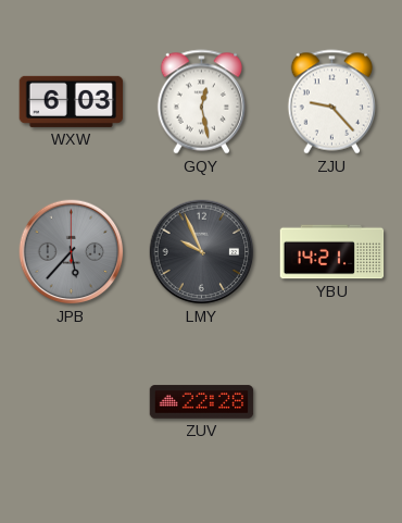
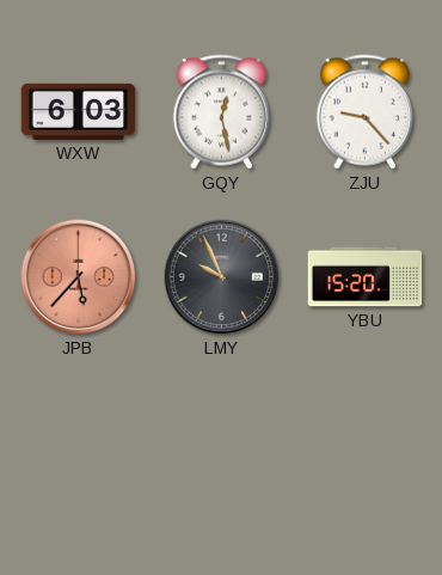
JPB dial: grey -> salmon
YBU: 14:21 -> 15:20
ZUV: 22:28 -> none
